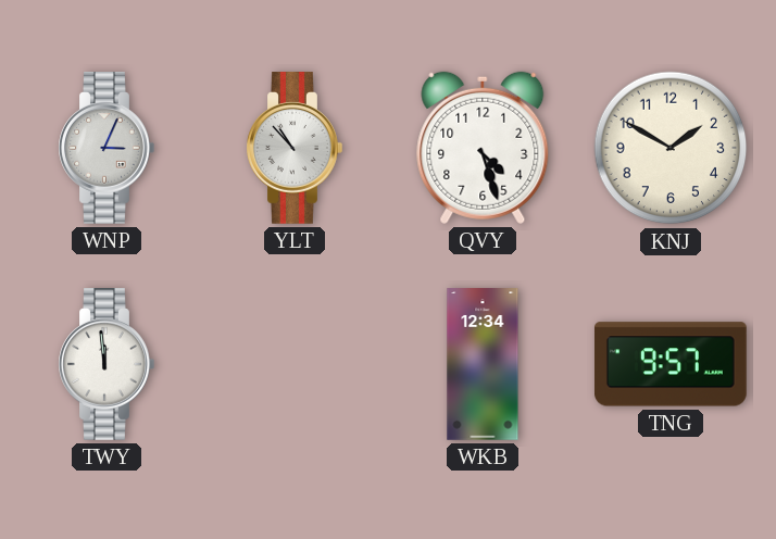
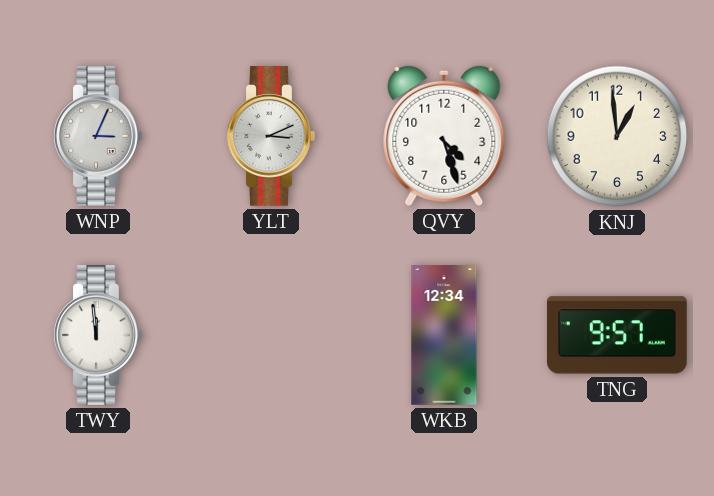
YLT: 10:53 -> 3:11
KNJ: 1:50 -> 12:59
